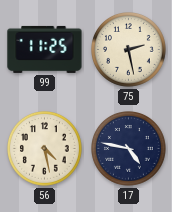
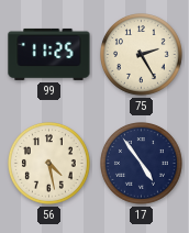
75: 2:28 -> 2:25
17: 4:47 -> 4:54
